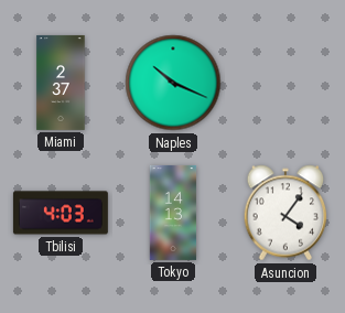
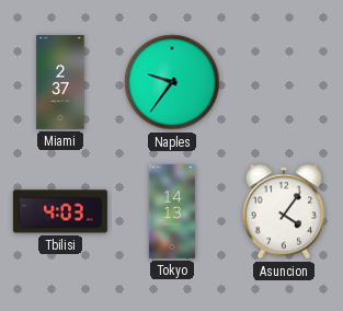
Naples: 10:19 -> 9:36
